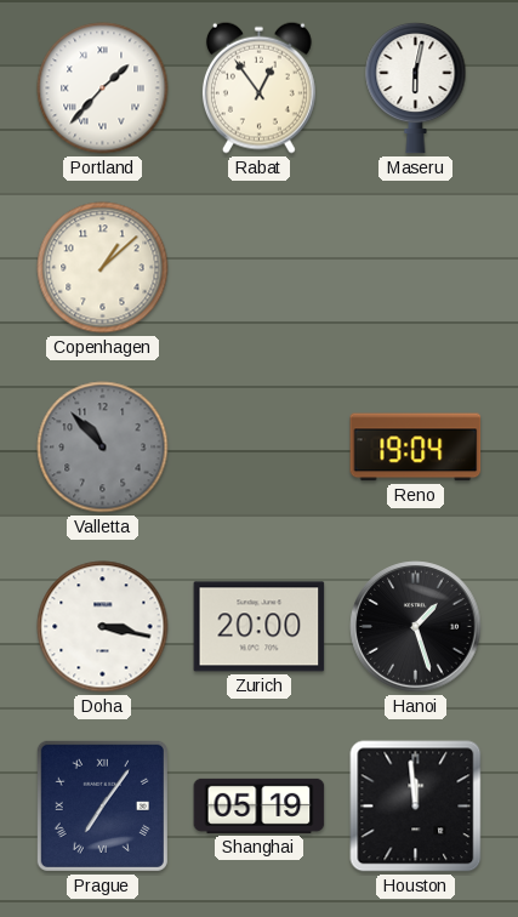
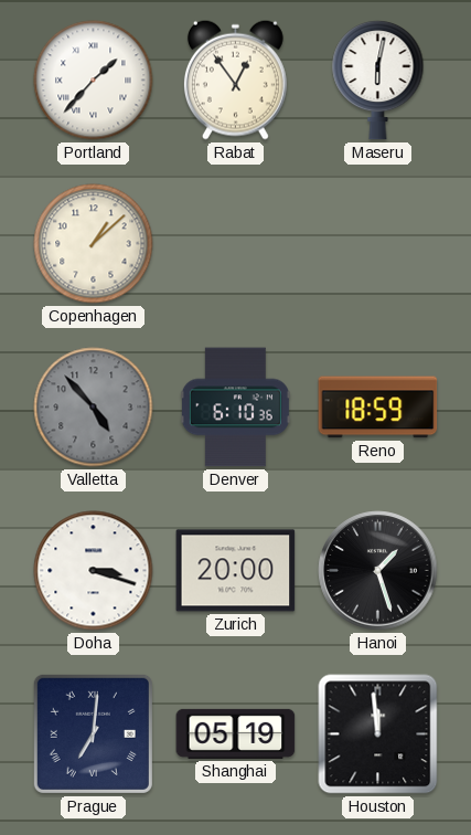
Valletta: 10:53 -> 4:53
Denver: none -> 6:10
Reno: 19:04 -> 18:59
Doha: 3:17 -> 3:18
Prague: 7:06 -> 7:01
